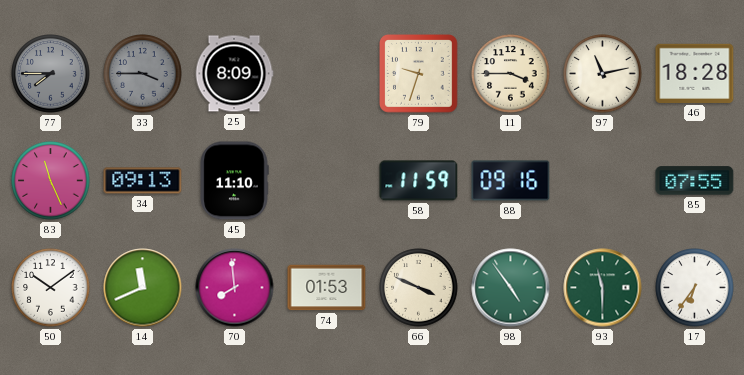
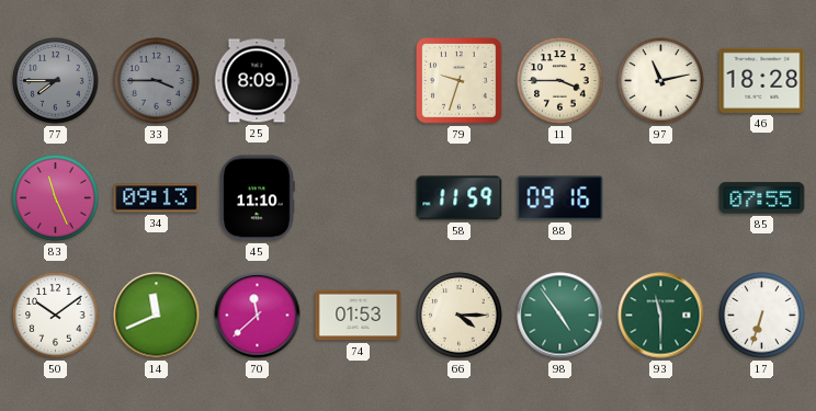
70: 7:59 -> 11:38
66: 3:49 -> 4:15
17: 6:36 -> 6:33
